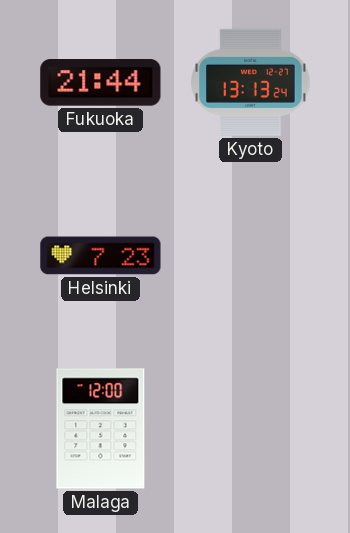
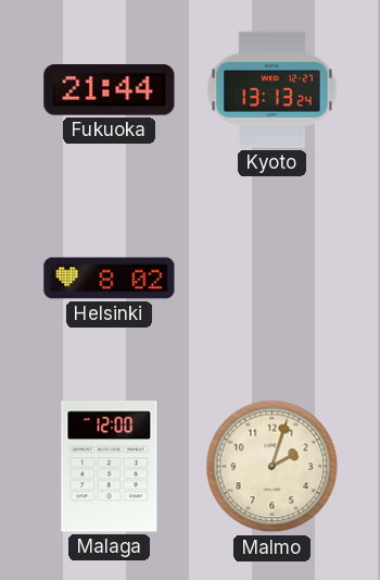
Helsinki: 7:23 -> 8:02
Malmo: none -> 2:03
